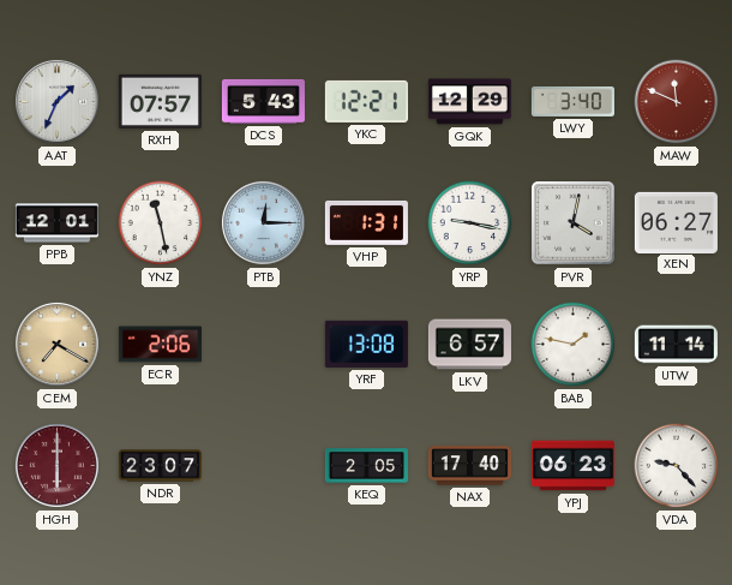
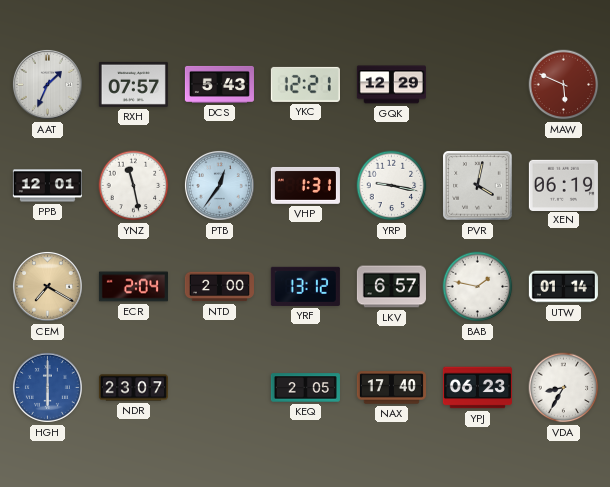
LWY: 3:40 -> none
MAW: 11:49 -> 5:49
PTB: 12:15 -> 12:36
XEN: 06:27 -> 06:19
ECR: 2:06 -> 2:04
NTD: none -> 2:00
YRF: 13:08 -> 13:12
UTW: 11:14 -> 01:14
HGH dial: burgundy -> blue
VDA: 9:23 -> 8:35
